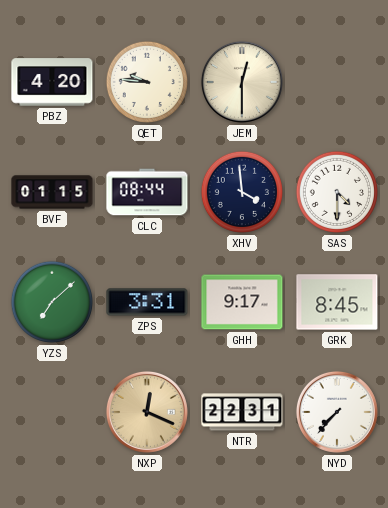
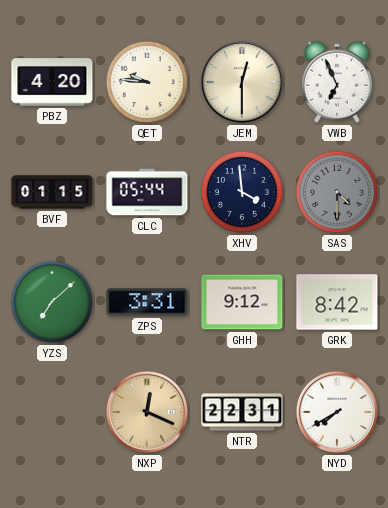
VWB: none -> 6:56
CLC: 08:44 -> 05:44
SAS dial: white -> grey
GHH: 9:17 -> 9:12
GRK: 8:45 -> 8:42
NYD: 7:37 -> 7:40
